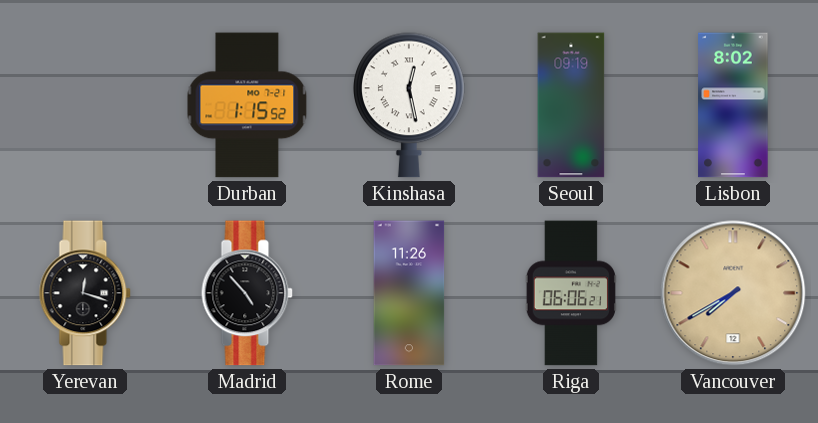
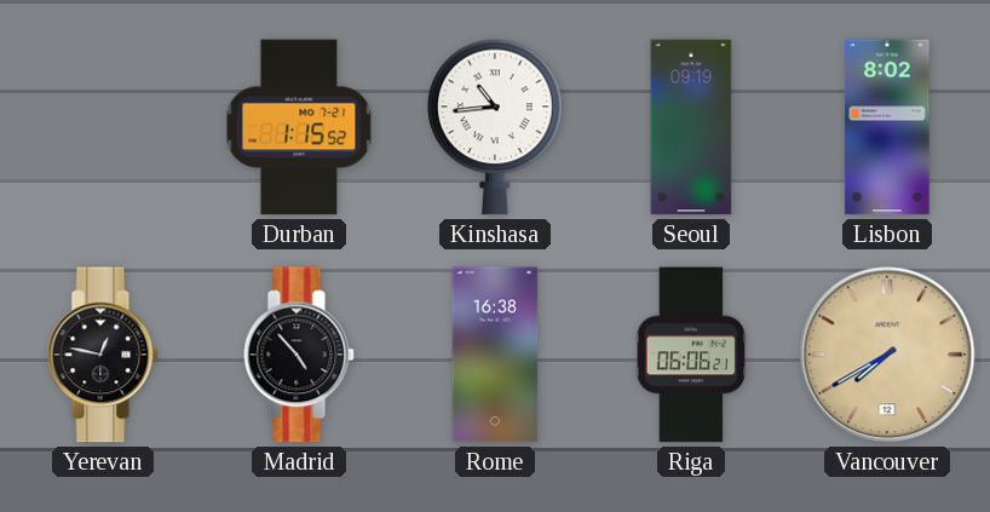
Kinshasa: 12:28 -> 10:44
Yerevan: 12:18 -> 12:47
Rome: 11:26 -> 16:38
